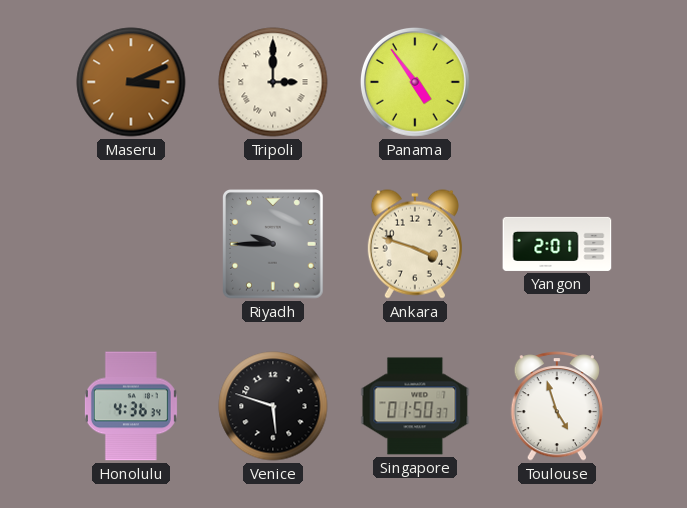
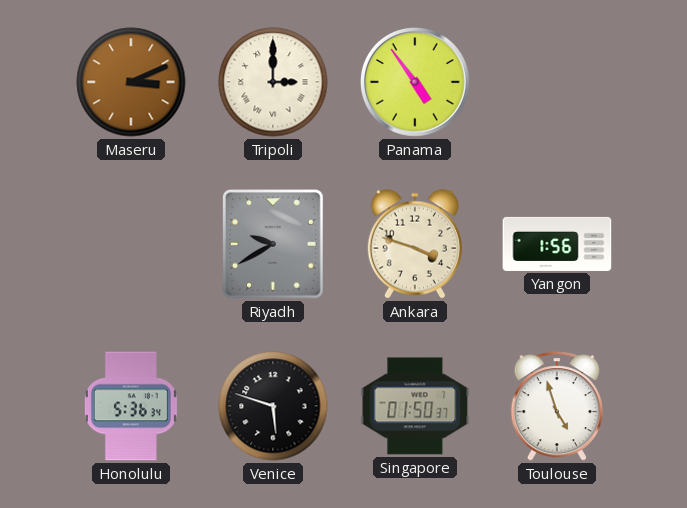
Riyadh: 9:45 -> 9:40
Yangon: 2:01 -> 1:56
Honolulu: 4:36 -> 5:36
